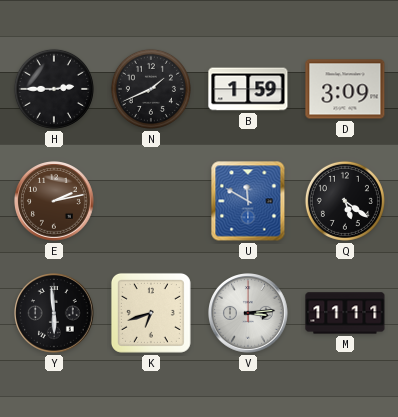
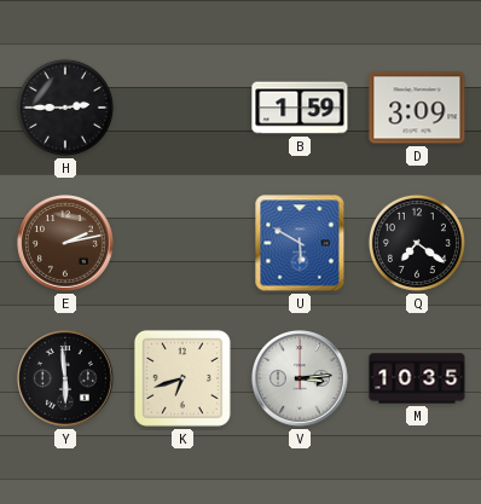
N: 1:41 -> none
U: 11:50 -> 5:50
Q: 5:21 -> 7:21
M: 11:11 -> 10:35
